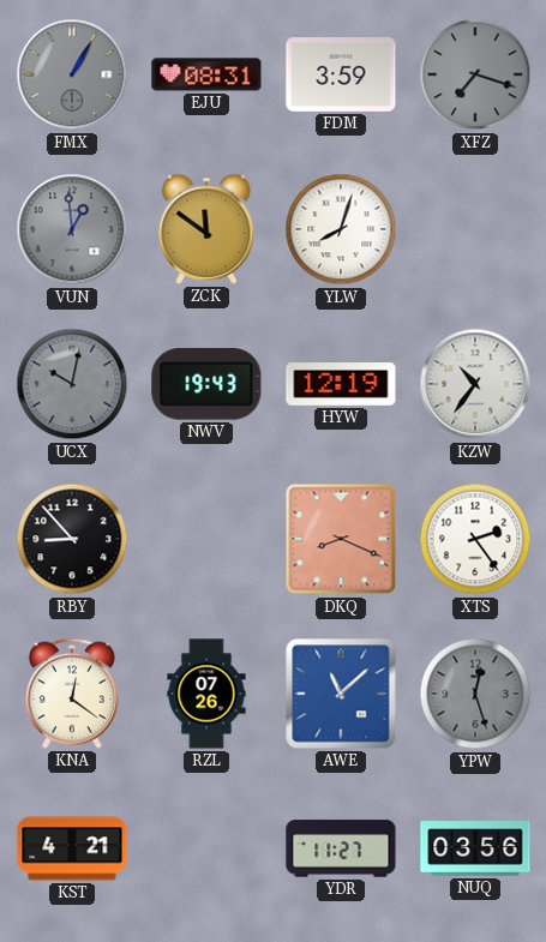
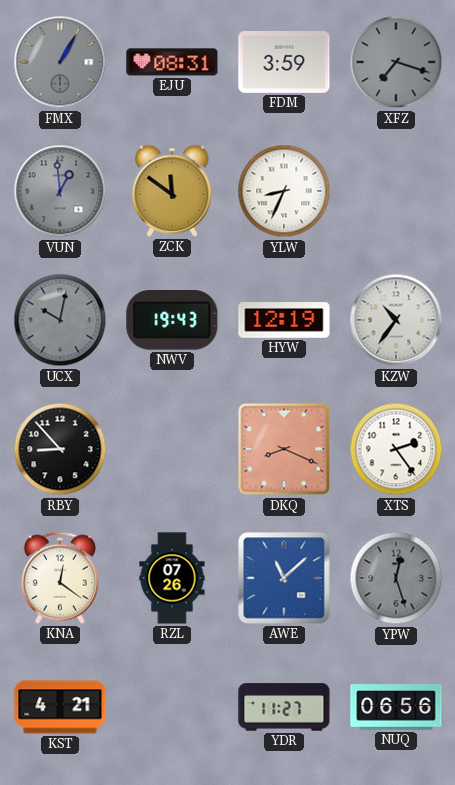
YLW: 8:03 -> 8:34
NUQ: 03:56 -> 06:56
